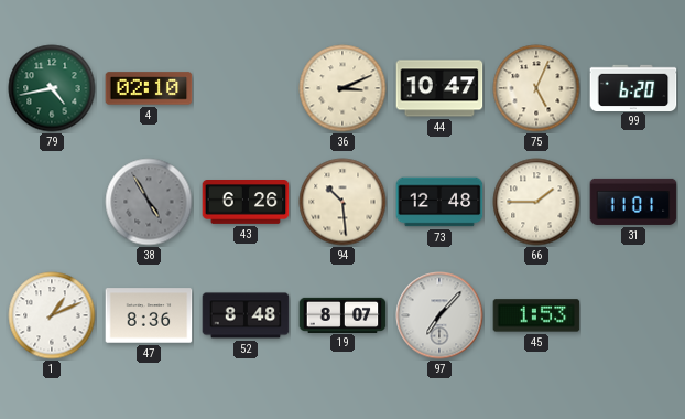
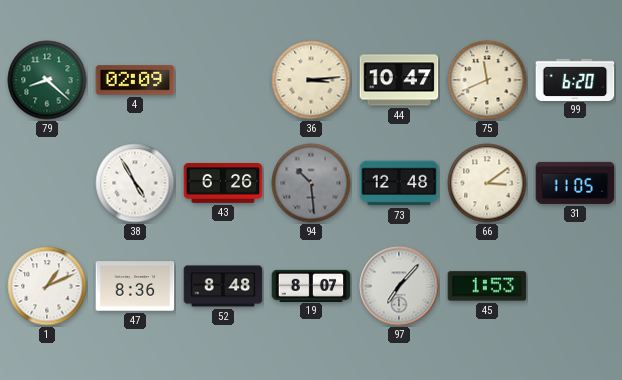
79: 4:43 -> 8:22
4: 02:10 -> 02:09
36: 3:11 -> 3:14
75: 5:04 -> 11:41
38 dial: grey -> white
94 dial: cream -> grey
66: 1:45 -> 3:09
31: 11:01 -> 11:05
